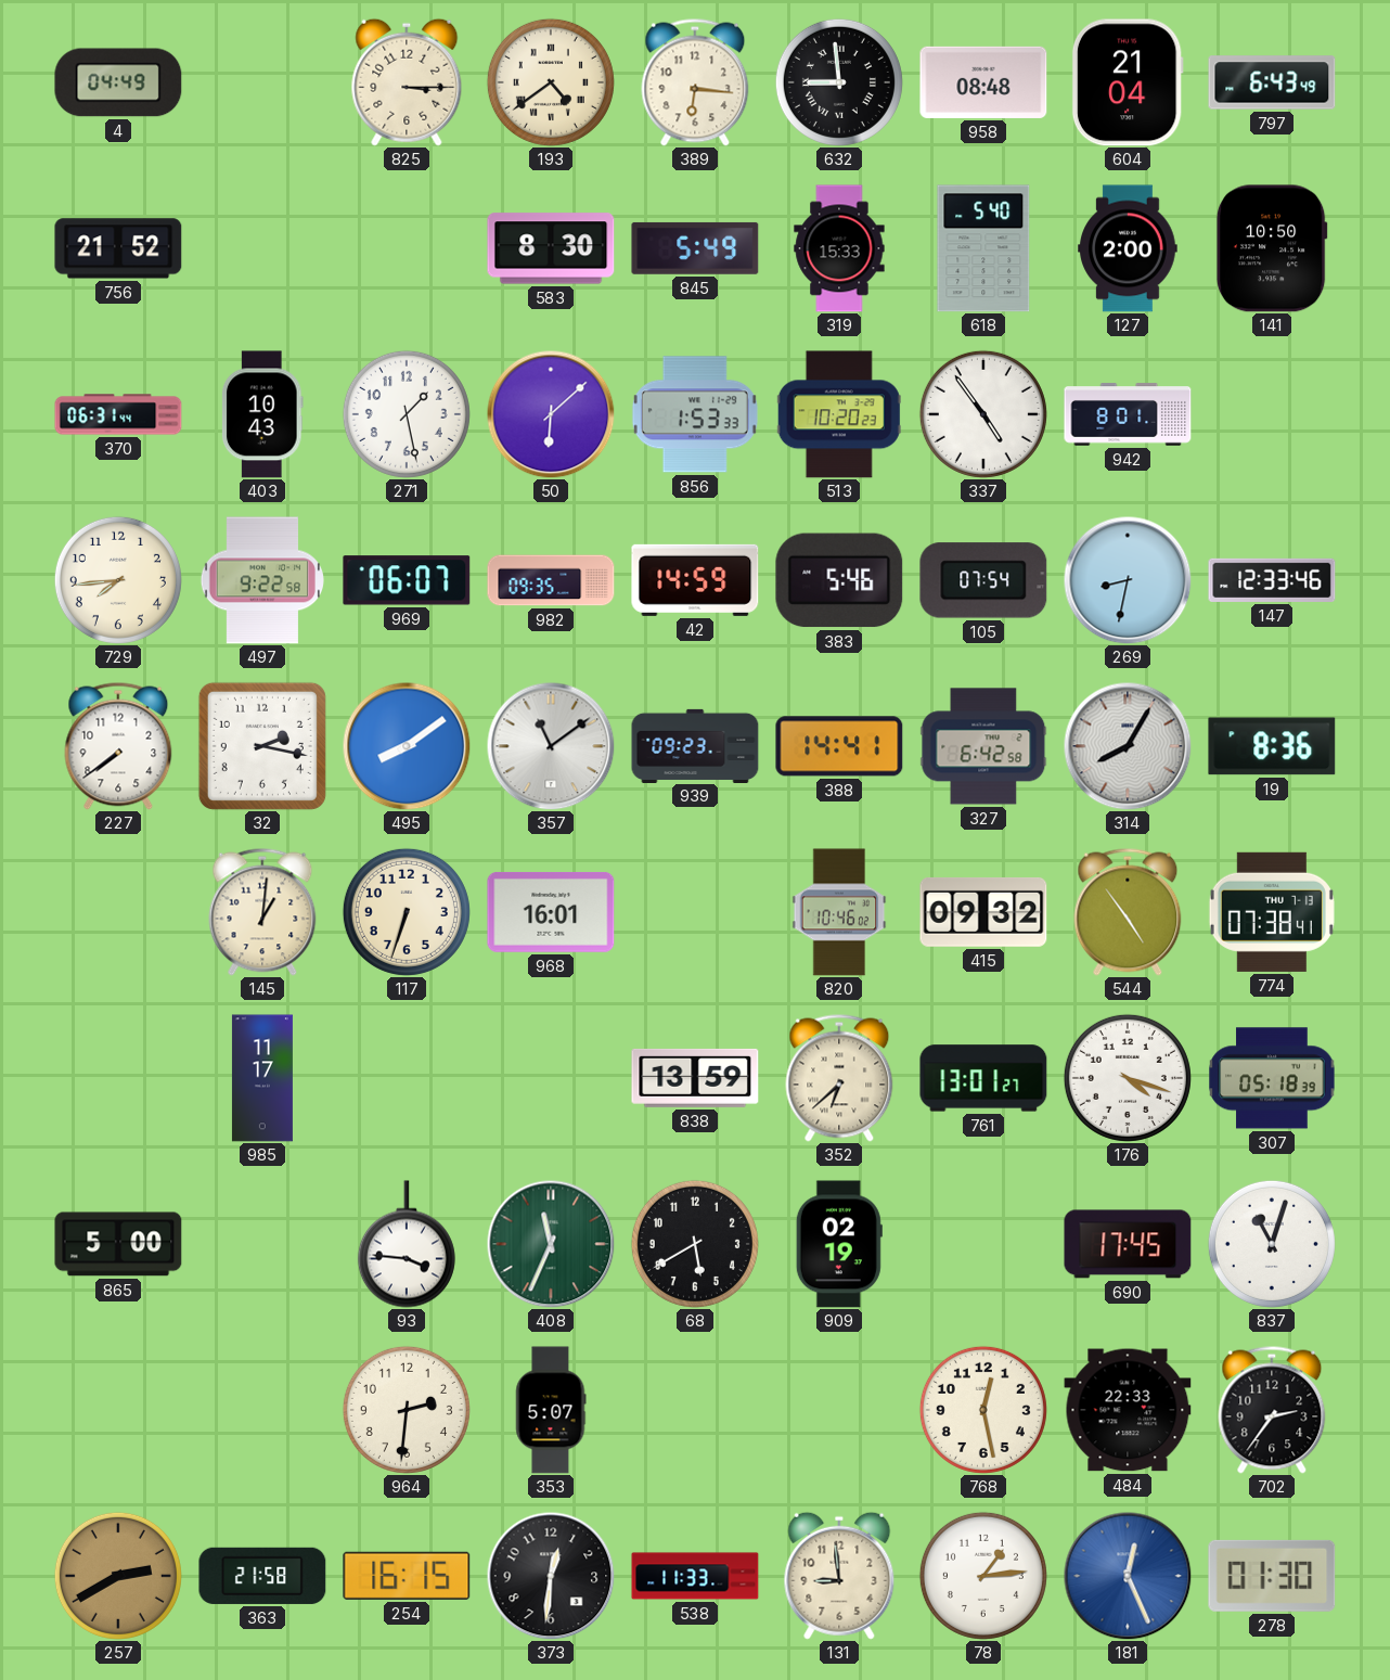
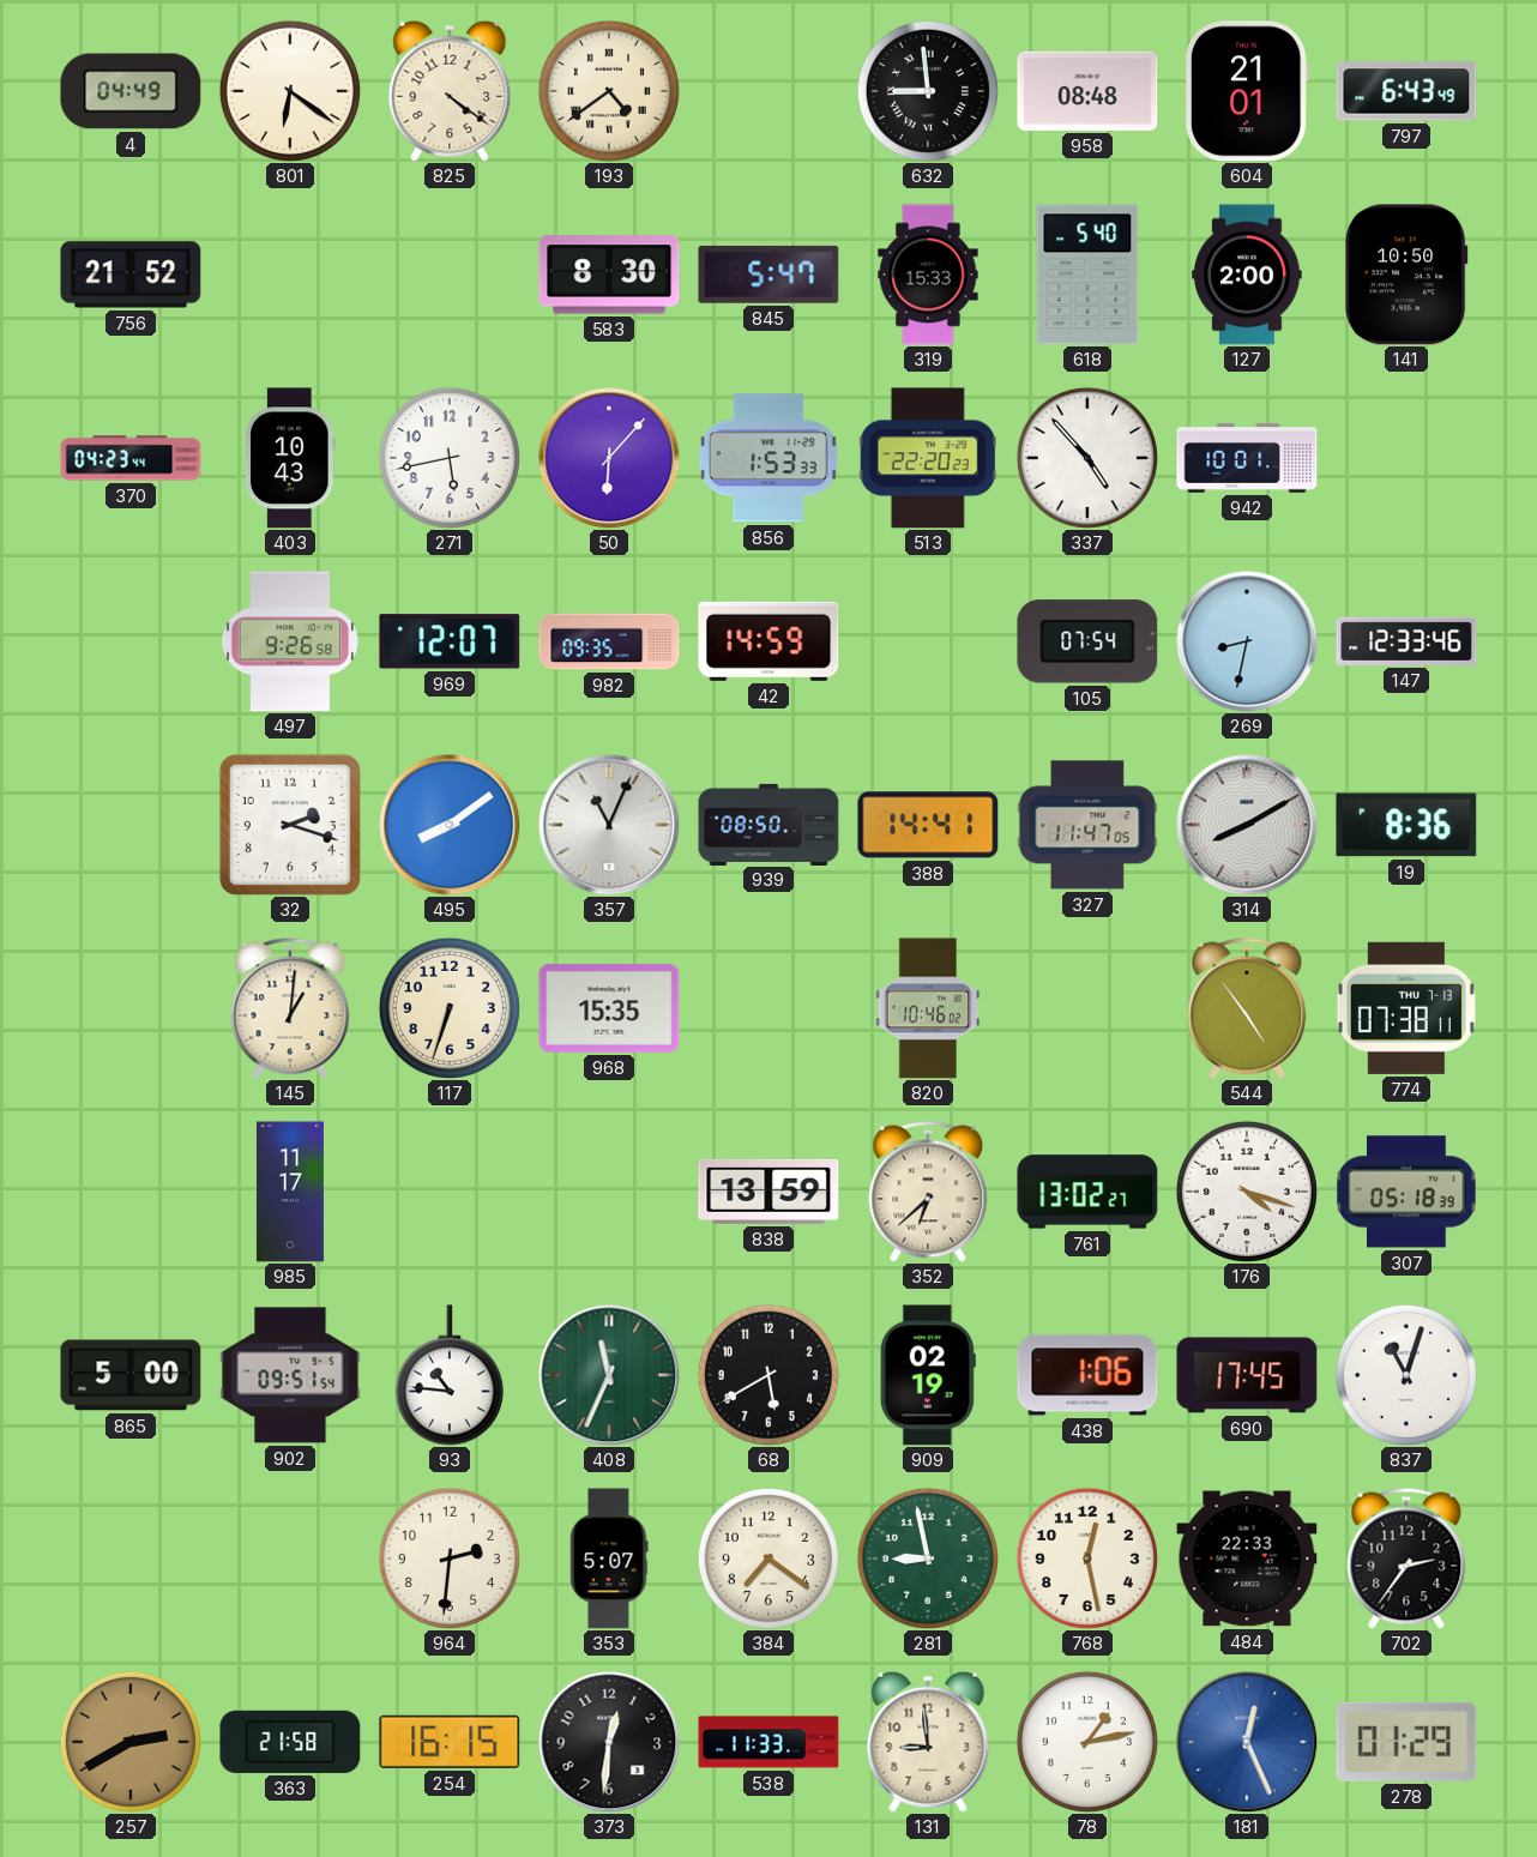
801: none -> 6:21
825: 3:15 -> 4:21
389: 6:16 -> none
604: 21:04 -> 21:01
845: 5:49 -> 5:47
370: 06:31 -> 04:23
271: 1:28 -> 5:43
50: 6:08 -> 6:07
513: 10:20 -> 22:20
337: 4:54 -> 4:53
942: 8:01 -> 10:01
729: 7:44 -> none
497: 9:22 -> 9:26
969: 06:07 -> 12:07
383: 5:46 -> none
227: 7:39 -> none
32: 2:17 -> 2:18
357: 11:09 -> 11:04
939: 09:23 -> 08:50
327: 6:42 -> 11:47
314: 8:05 -> 8:10
968: 16:01 -> 15:35
415: 09:32 -> none
774: 07:38:41 -> 07:38:11
761: 13:01 -> 13:02
902: none -> 09:51
93: 3:46 -> 10:46
438: none -> 1:06
384: none -> 7:21
281: none -> 8:58
78: 1:14 -> 1:13
278: 01:30 -> 01:29
